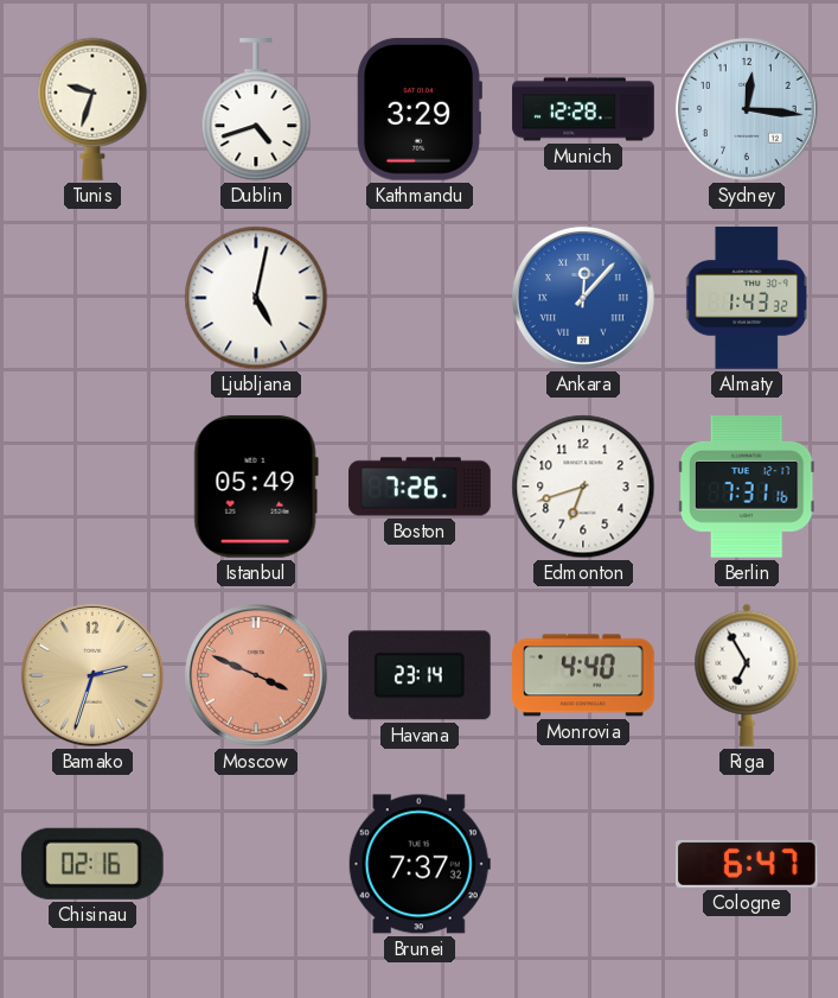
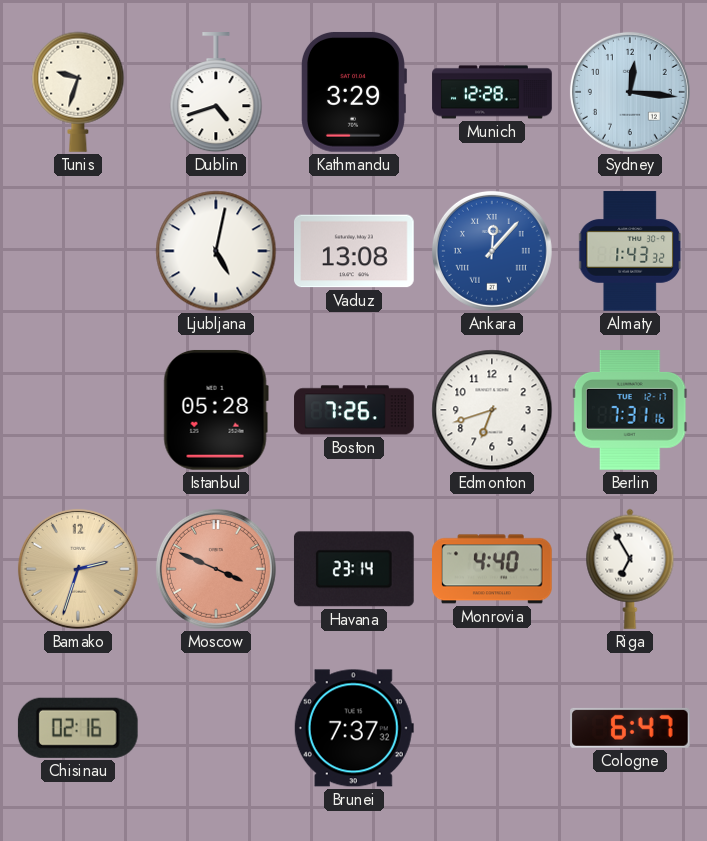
Vaduz: none -> 13:08
Istanbul: 05:49 -> 05:28
